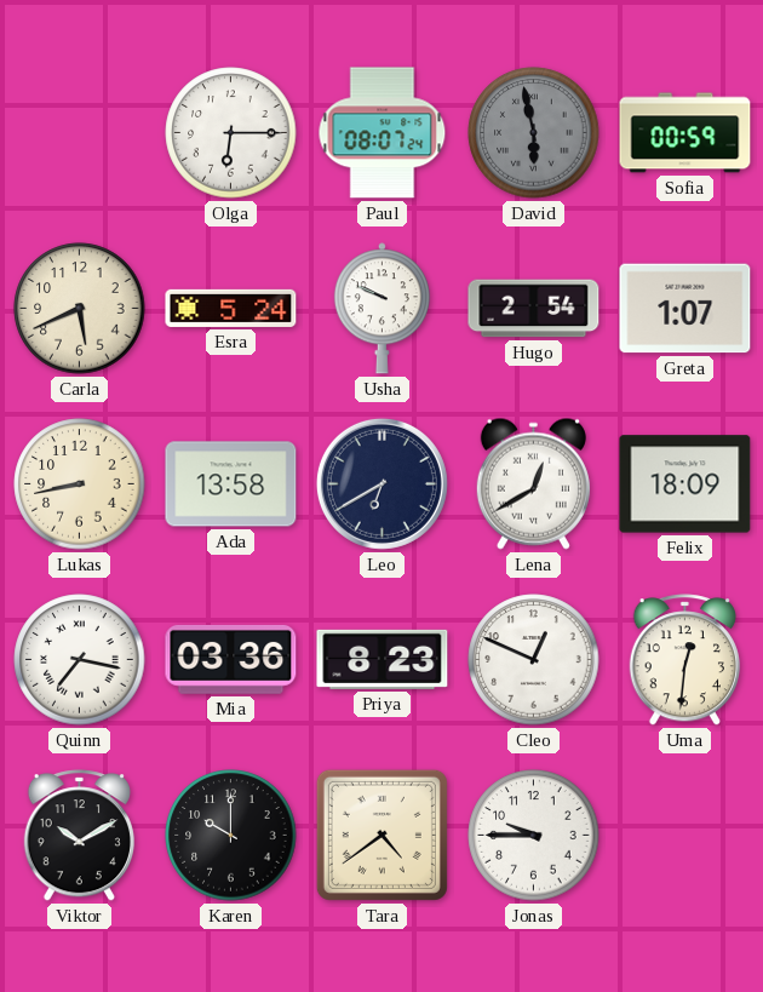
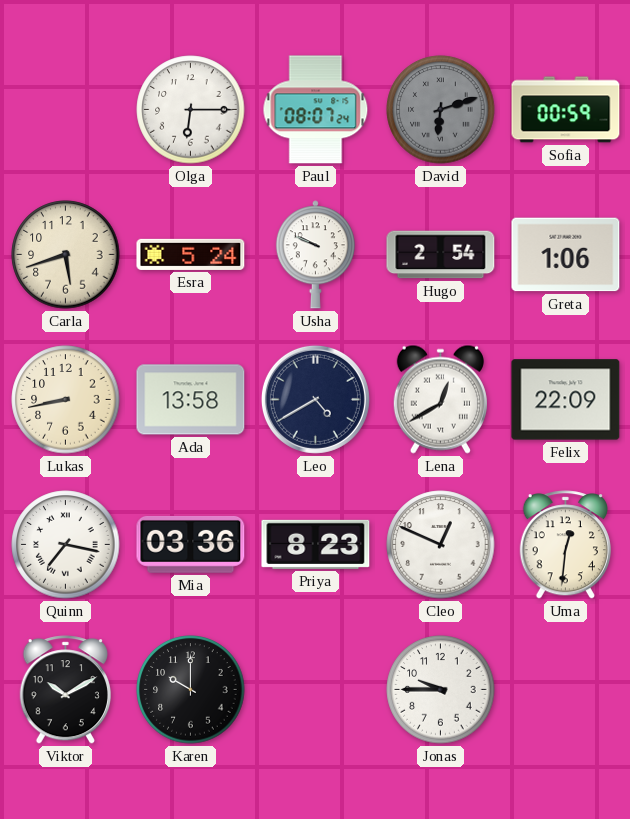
David: 5:58 -> 6:12
Carla: 5:41 -> 5:42
Greta: 1:07 -> 1:06
Leo: 6:40 -> 4:40
Felix: 18:09 -> 22:09
Tara: 4:39 -> none
